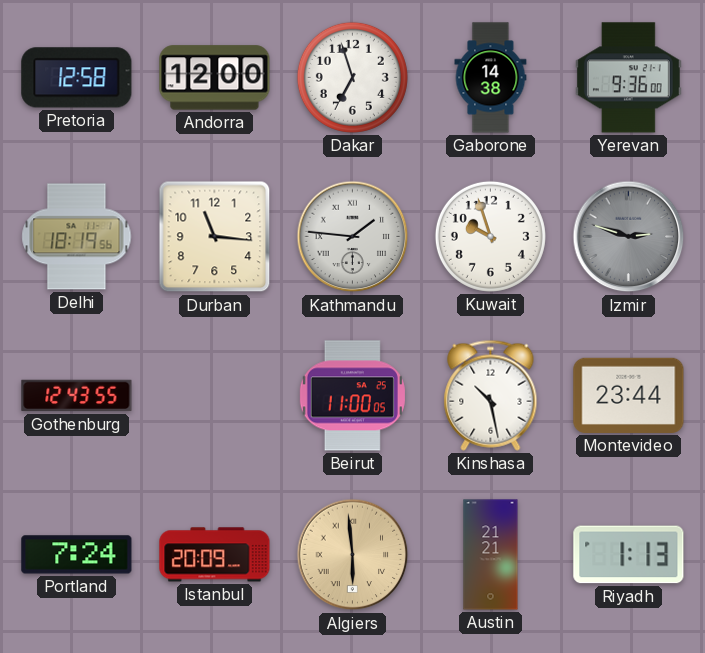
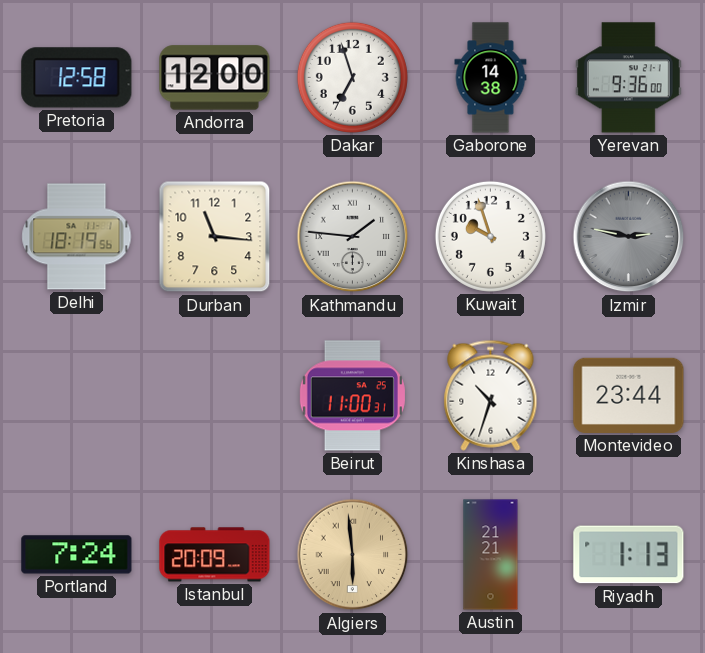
Izmir: 2:48 -> 2:47
Gothenburg: 12:43 -> none
Beirut: 11:00:05 -> 11:00:31
Kinshasa: 10:28 -> 10:33
